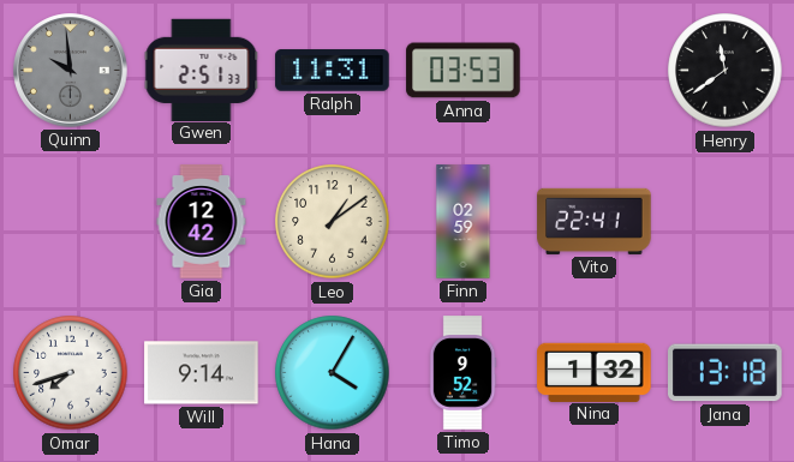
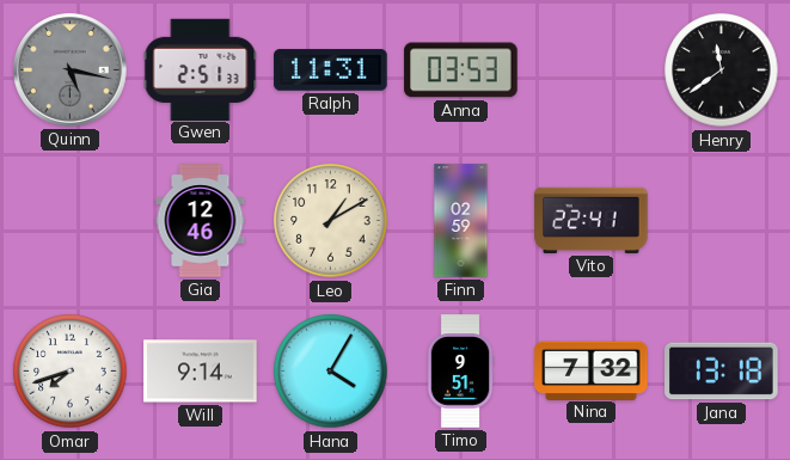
Quinn: 9:59 -> 5:17
Gia: 12:42 -> 12:46
Leo: 1:09 -> 1:10
Timo: 9:52 -> 9:51
Nina: 1:32 -> 7:32
